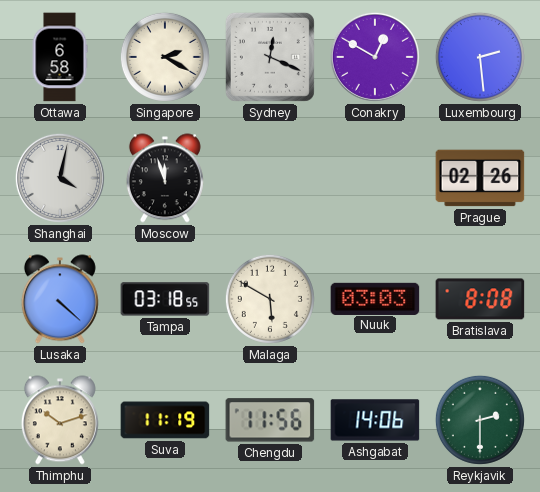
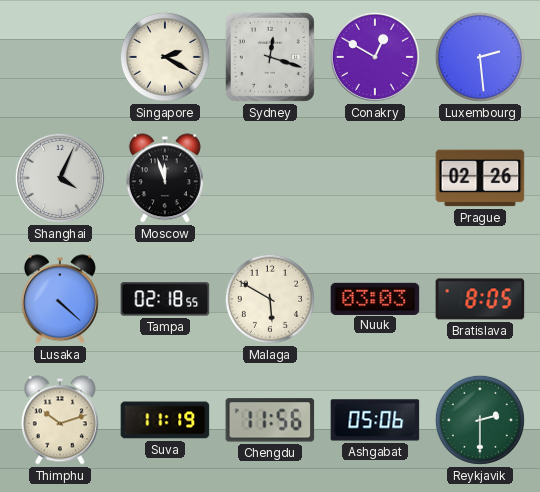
Ottawa: 6:58 -> none
Sydney: 12:19 -> 12:18
Shanghai: 4:02 -> 4:04
Tampa: 03:18 -> 02:18
Bratislava: 8:08 -> 8:05
Ashgabat: 14:06 -> 05:06
